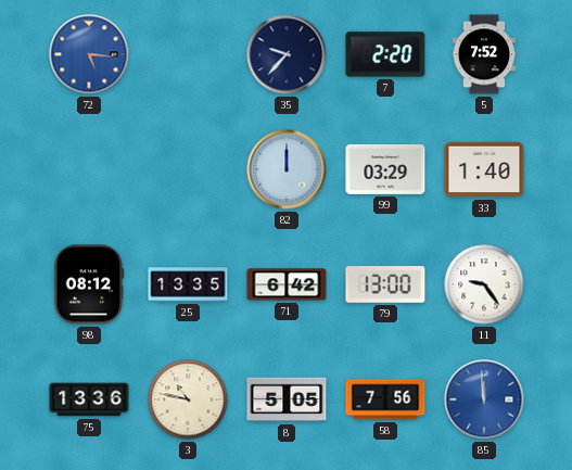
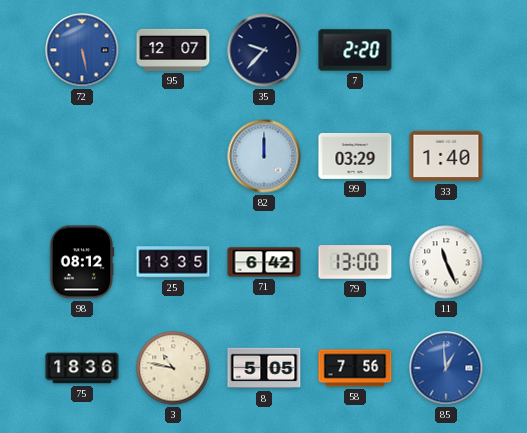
72: 5:16 -> 5:28
95: none -> 12:07
5: 7:52 -> none
11: 9:24 -> 11:26
75: 13:36 -> 18:36
85: 11:59 -> 12:59
